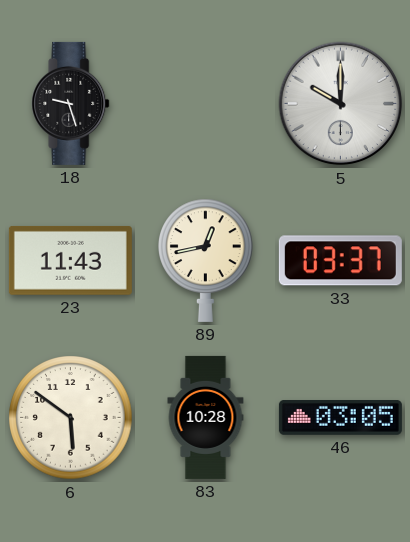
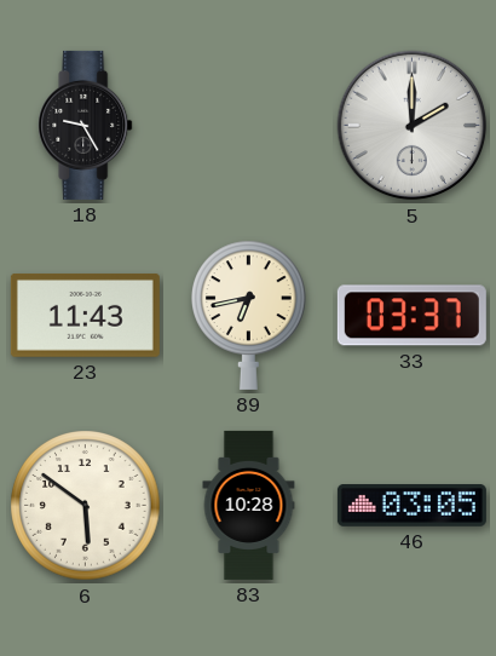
18: 9:27 -> 9:25
5: 10:00 -> 2:00
89: 12:43 -> 6:43
